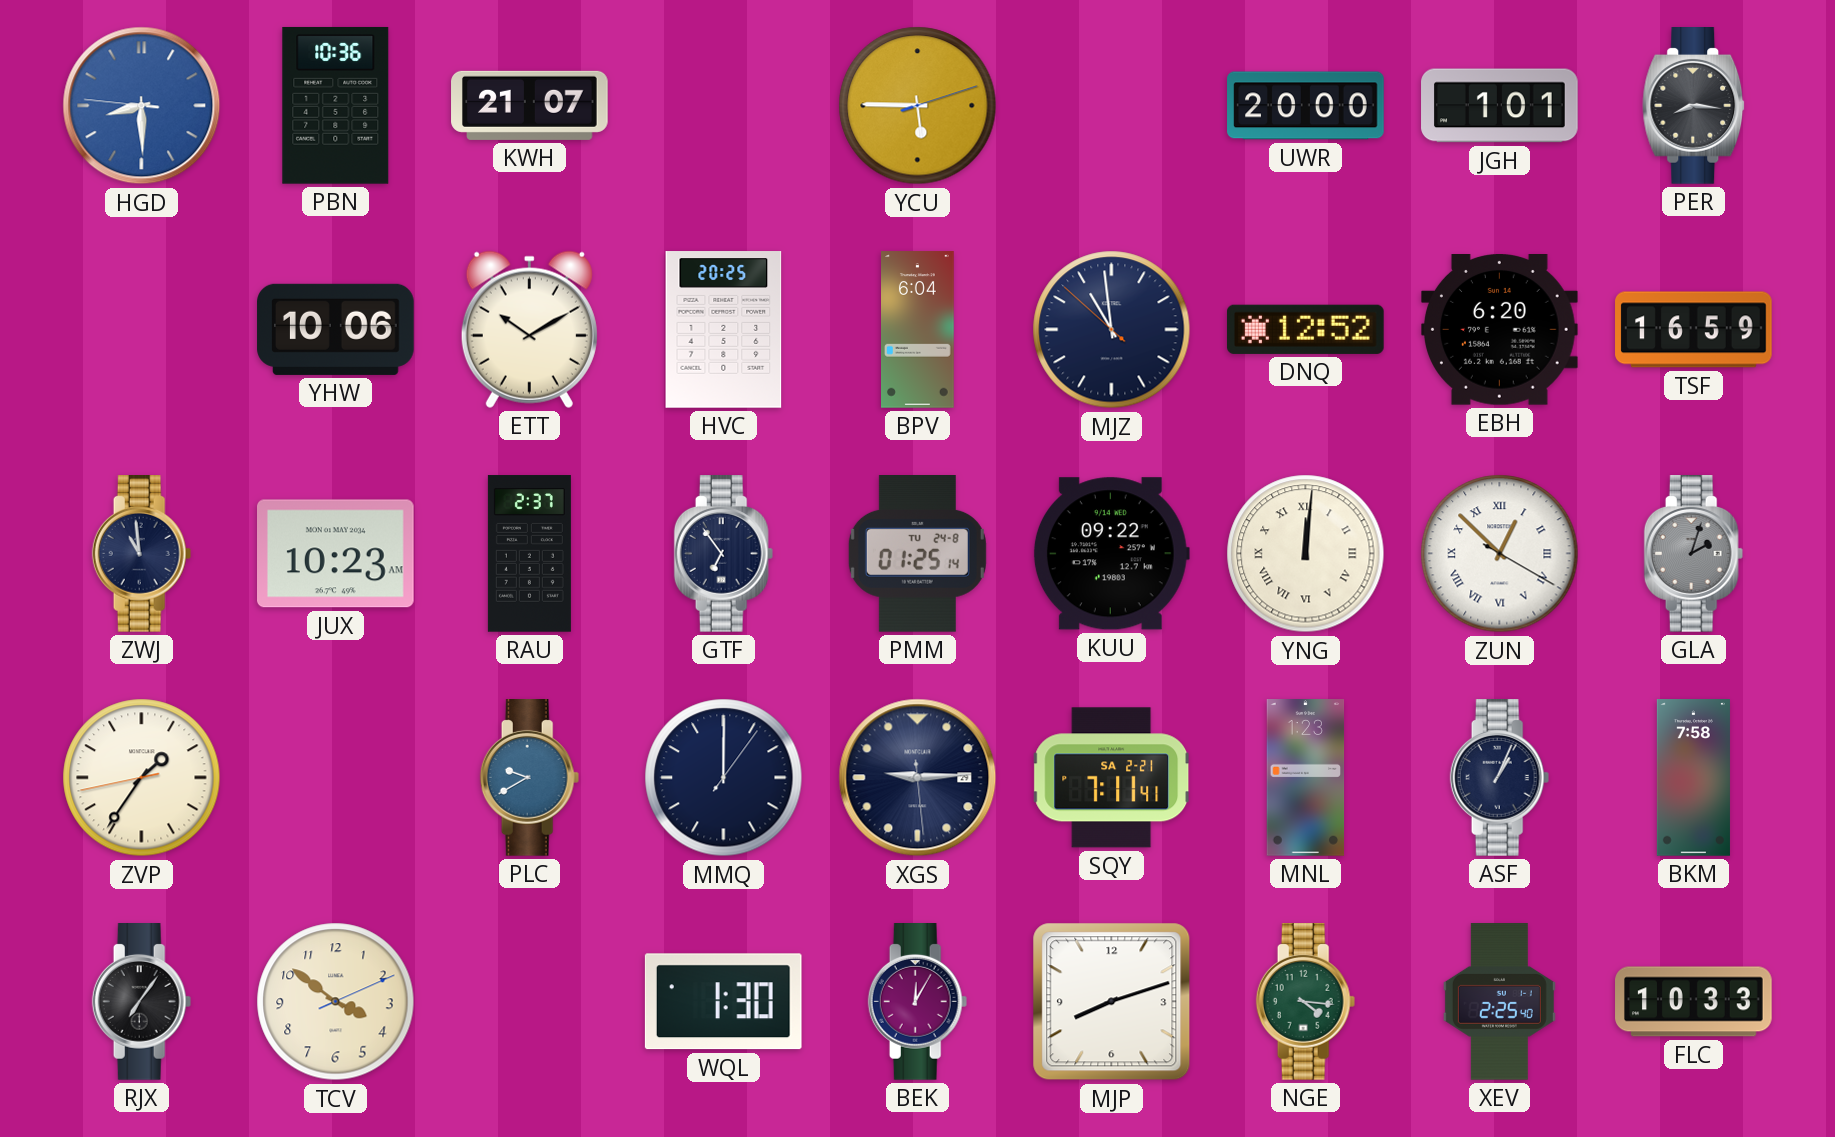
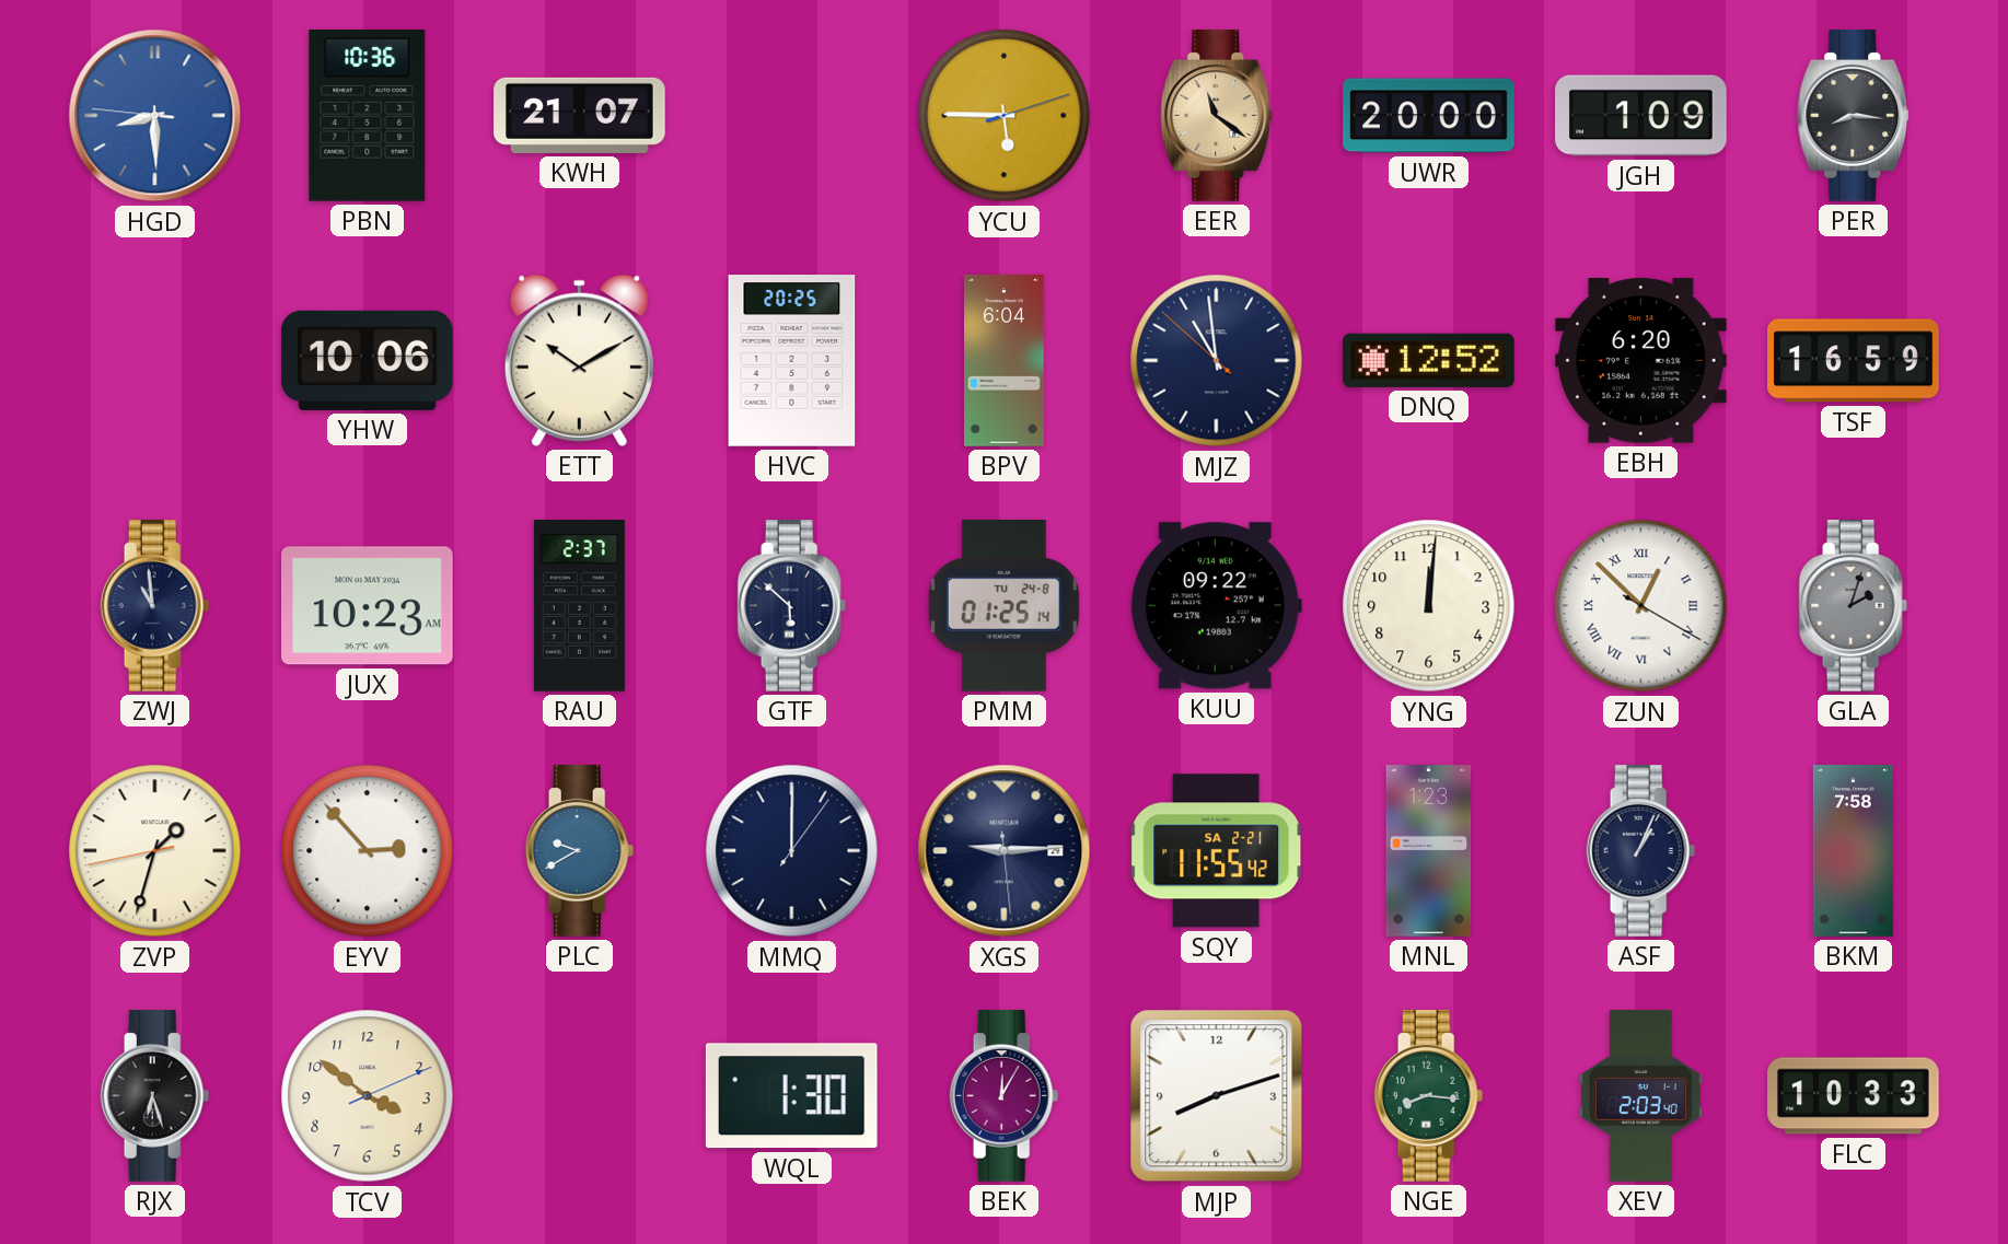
EER: none -> 11:21
JGH: 1:01 -> 1:09
GTF: 6:54 -> 5:52
YNG numerals: Roman -> Arabic
ZVP: 1:35 -> 1:32
EYV: none -> 2:53
SQY: 7:11 -> 11:55
RJX: 7:06 -> 6:27
NGE: 4:16 -> 8:16
XEV: 2:25 -> 2:03
